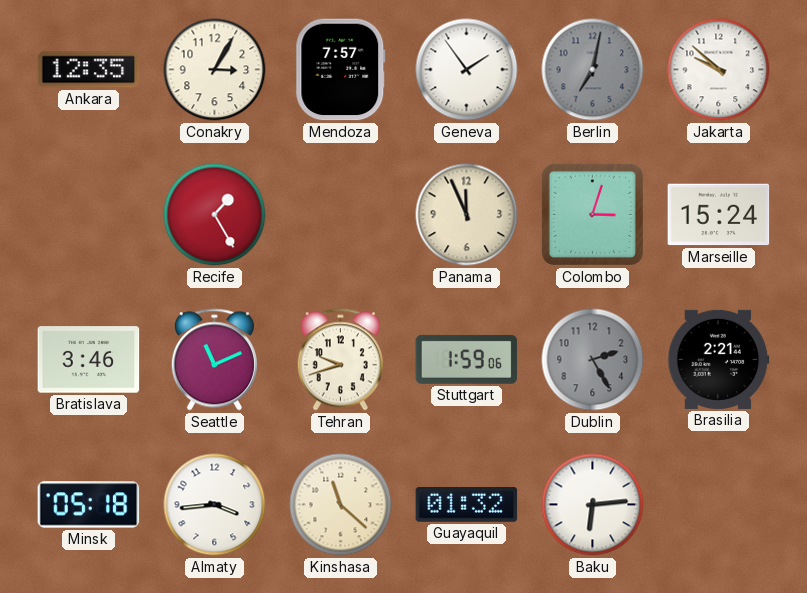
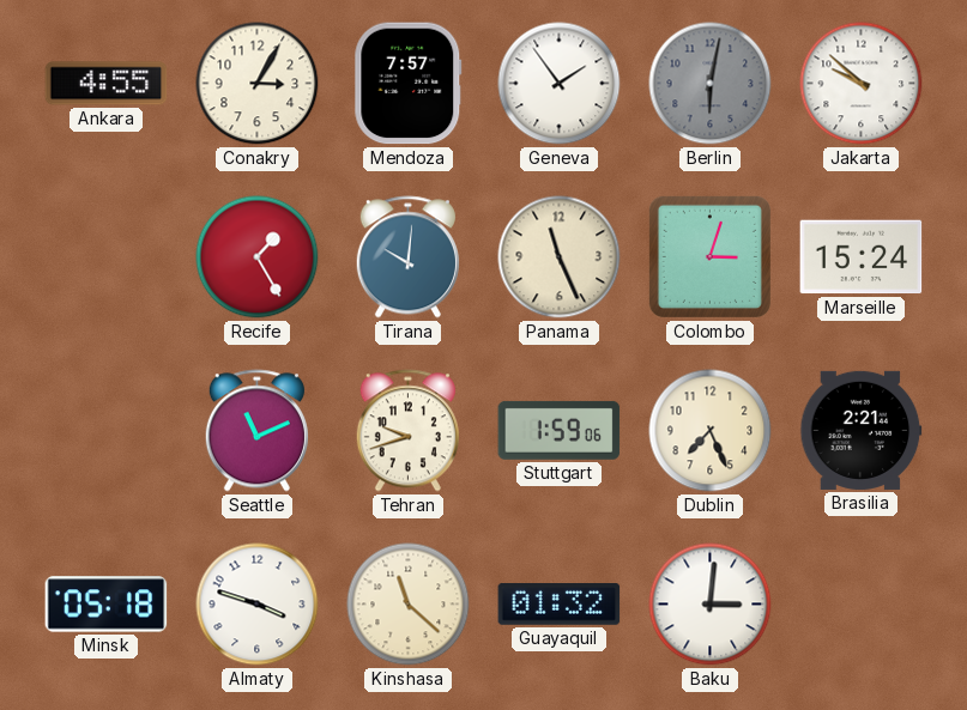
Ankara: 12:35 -> 4:55
Berlin: 7:02 -> 6:02
Tirana: none -> 10:01
Panama: 11:56 -> 11:26
Bratislava: 3:46 -> none
Dublin: 2:25 -> 7:26
Dublin dial: grey -> cream
Almaty: 3:44 -> 3:48
Baku: 6:14 -> 3:01
